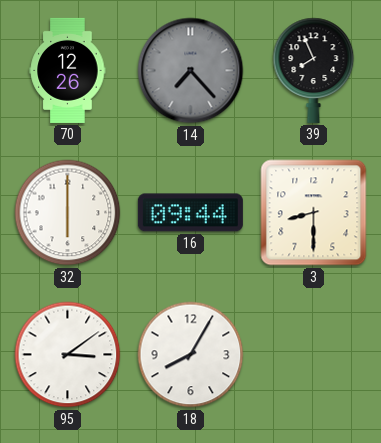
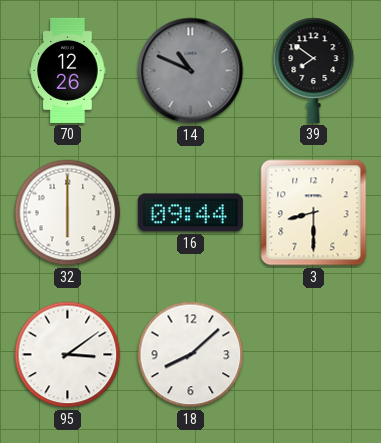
14: 7:23 -> 10:49
39: 7:56 -> 7:51
18: 8:05 -> 8:08
